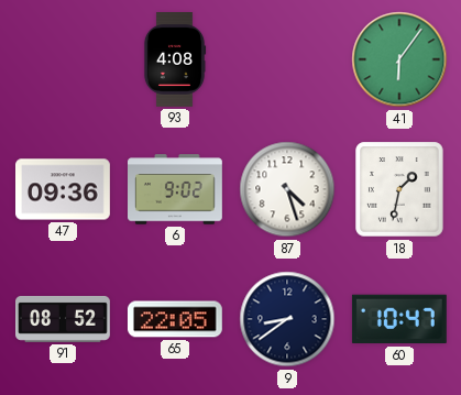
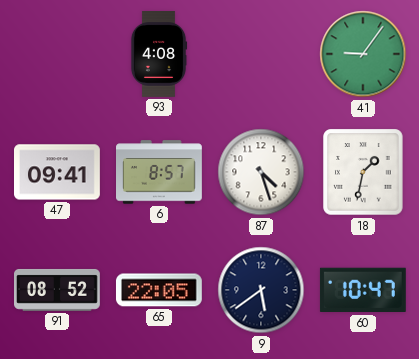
41: 6:06 -> 9:06
47: 09:36 -> 09:41
6: 9:02 -> 8:57
9: 8:39 -> 5:39
